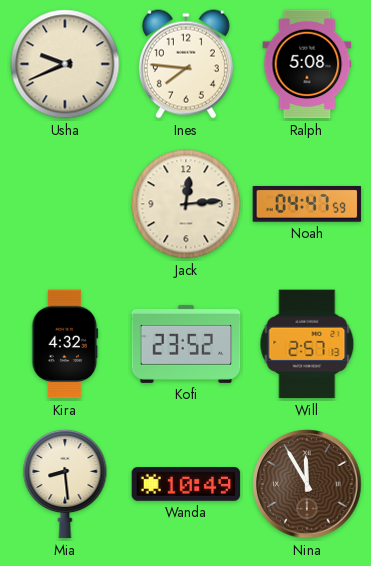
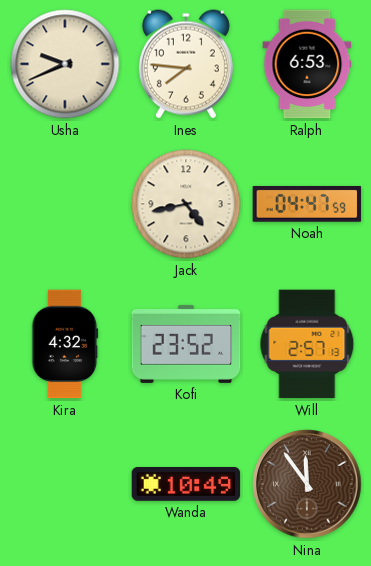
Ralph: 5:08 -> 6:53
Jack: 12:14 -> 4:43
Mia: 8:29 -> none
Nina: 11:55 -> 11:54
